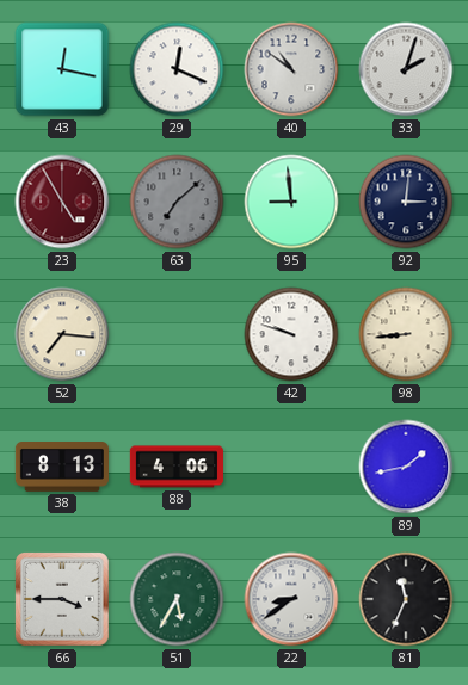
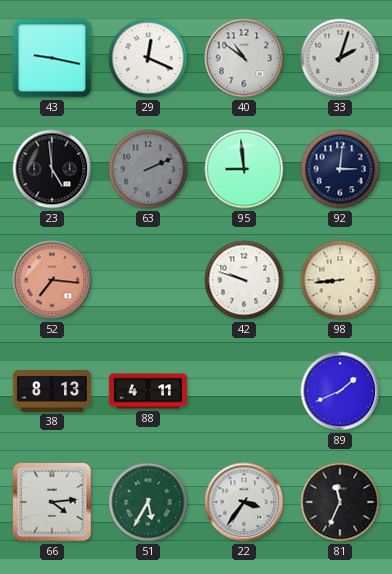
43: 12:17 -> 9:17
23: 4:55 -> 4:59
23 dial: burgundy -> black
63: 7:08 -> 2:11
52 dial: cream -> salmon
88: 4:06 -> 4:11
89: 1:43 -> 1:41
66: 3:45 -> 4:14
22: 8:39 -> 3:36
